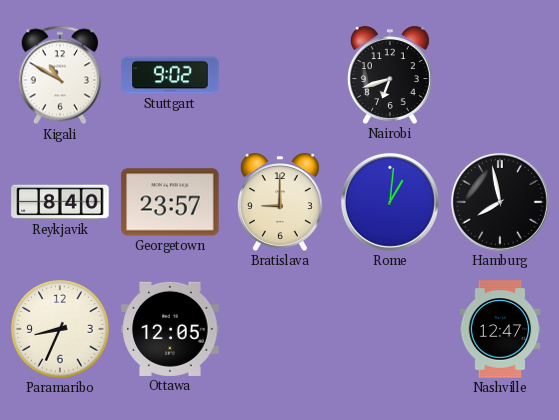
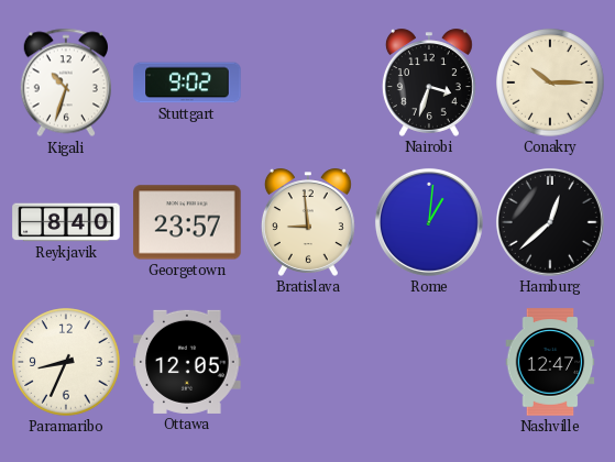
Kigali: 10:50 -> 10:33
Nairobi: 6:42 -> 3:33
Conakry: none -> 10:15
Bratislava: 9:00 -> 8:59
Hamburg: 7:58 -> 12:38
